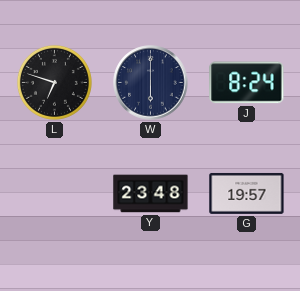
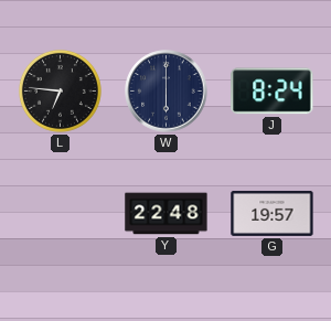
L: 6:48 -> 6:46
Y: 23:48 -> 22:48
